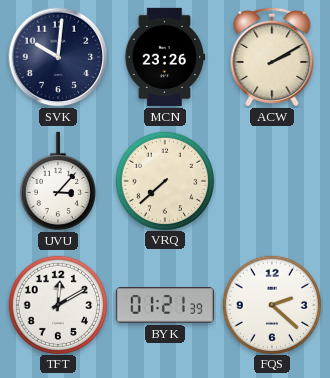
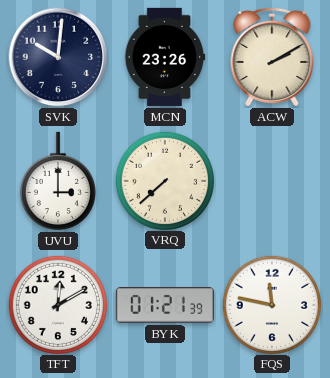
UVU: 3:07 -> 3:00
FQS: 2:22 -> 11:47
